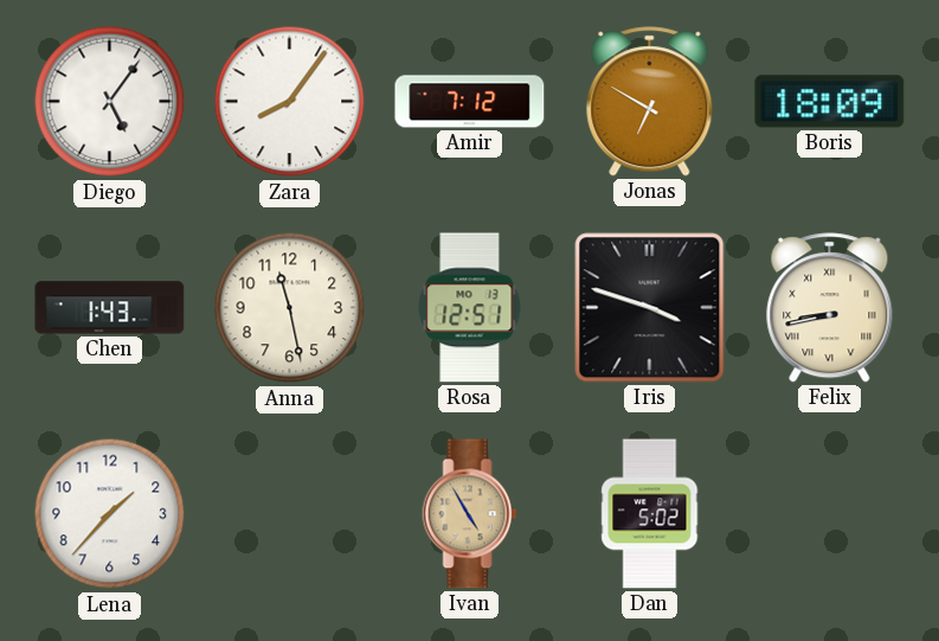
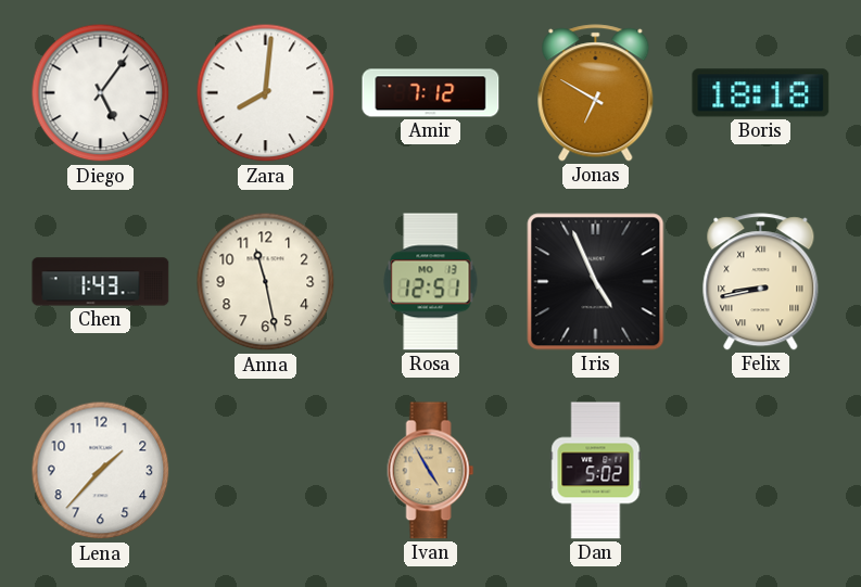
Zara: 8:06 -> 8:01
Boris: 18:09 -> 18:18
Iris: 3:48 -> 4:56
